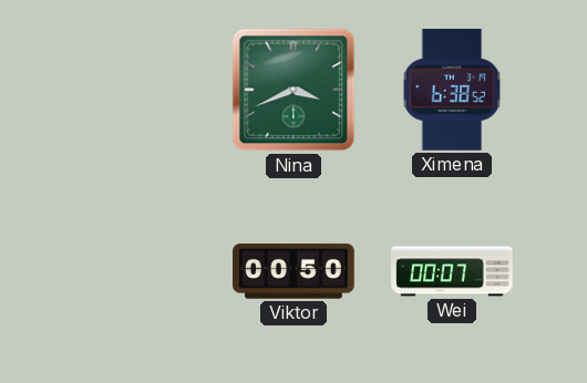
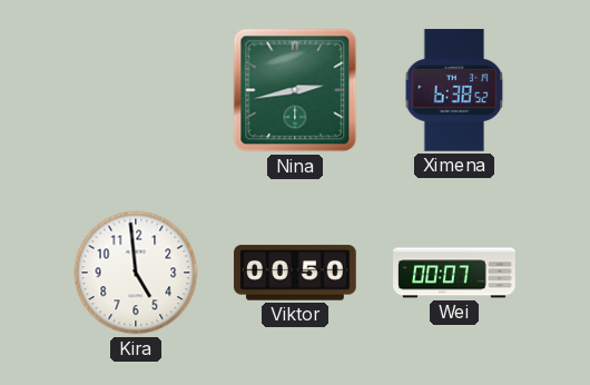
Nina: 3:41 -> 2:43
Kira: none -> 4:59
